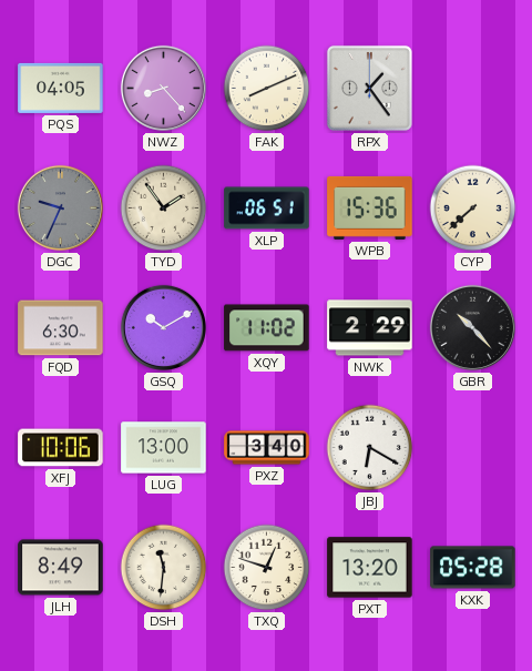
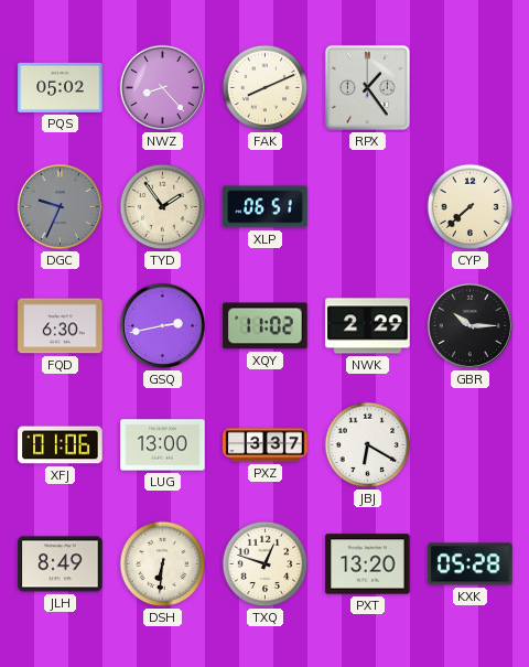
PQS: 04:05 -> 05:02
WPB: 15:36 -> none
GSQ: 10:10 -> 2:43
GBR: 10:23 -> 10:15
XFJ: 10:06 -> 01:06
PXZ: 3:40 -> 3:37
DSH: 11:31 -> 6:31
